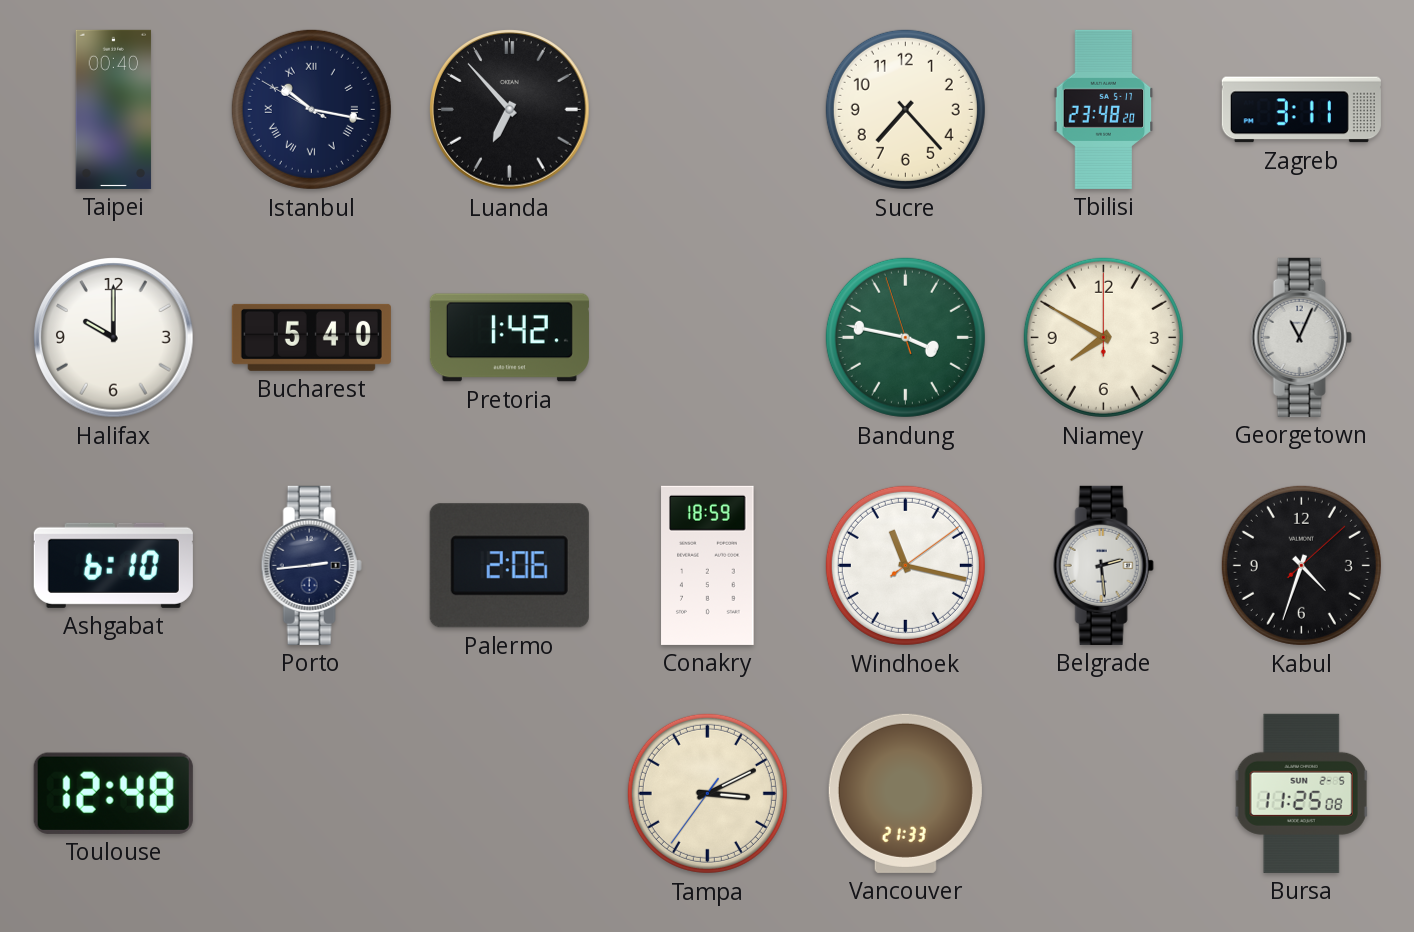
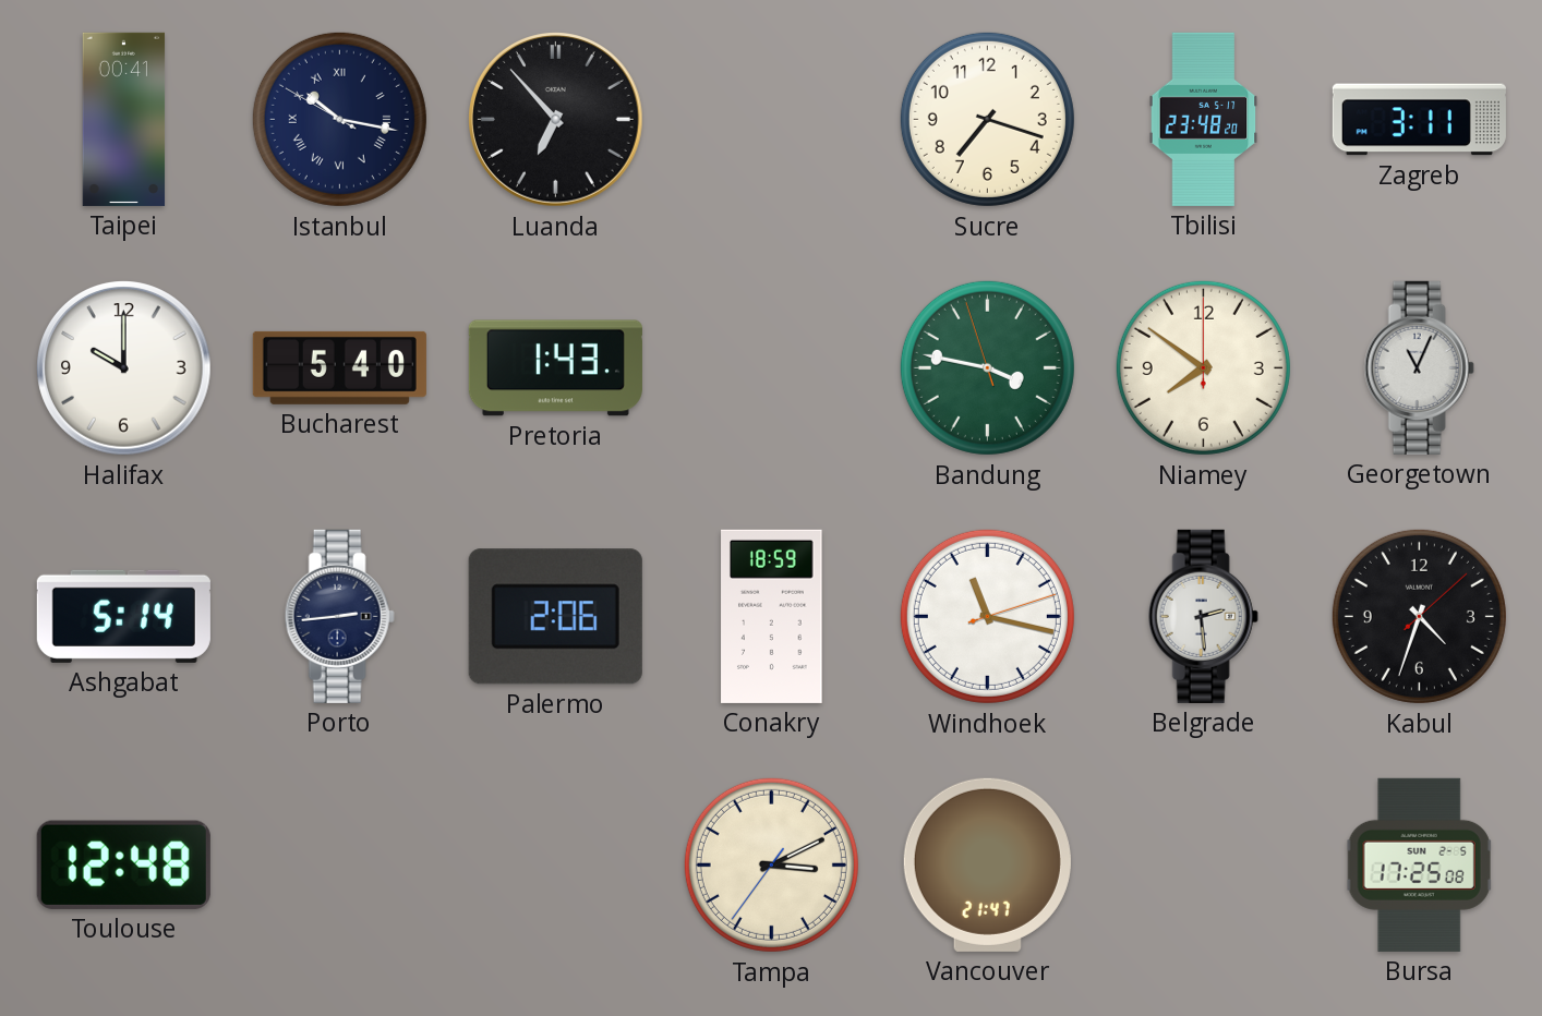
Taipei: 00:40 -> 00:41
Sucre: 7:23 -> 7:18
Pretoria: 1:42 -> 1:43
Niamey: 7:50 -> 7:51
Ashgabat: 6:10 -> 5:14
Windhoek: 11:17:09 -> 11:17:12
Vancouver: 21:33 -> 21:47
Bursa: 11:25 -> 17:25
